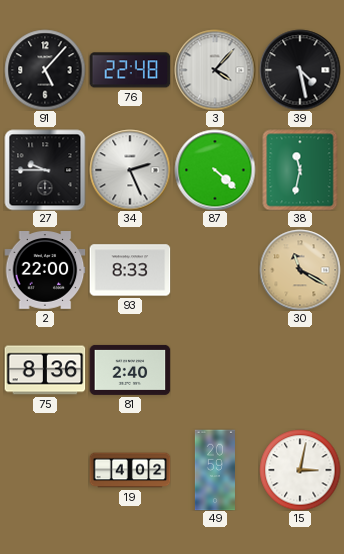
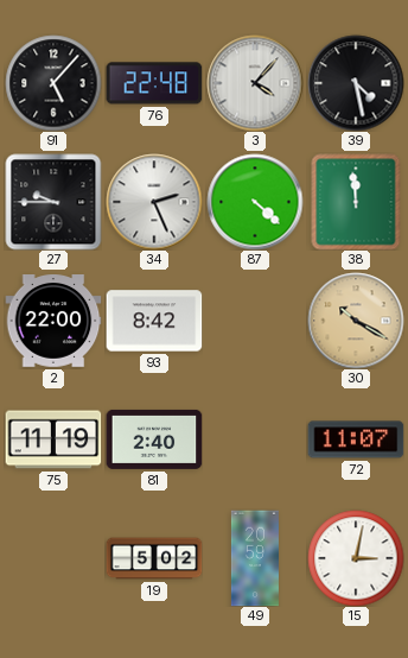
38: 11:32 -> 11:59
93: 8:33 -> 8:42
30: 11:20 -> 10:20
75: 8:36 -> 11:19
72: none -> 11:07
19: 4:02 -> 5:02
